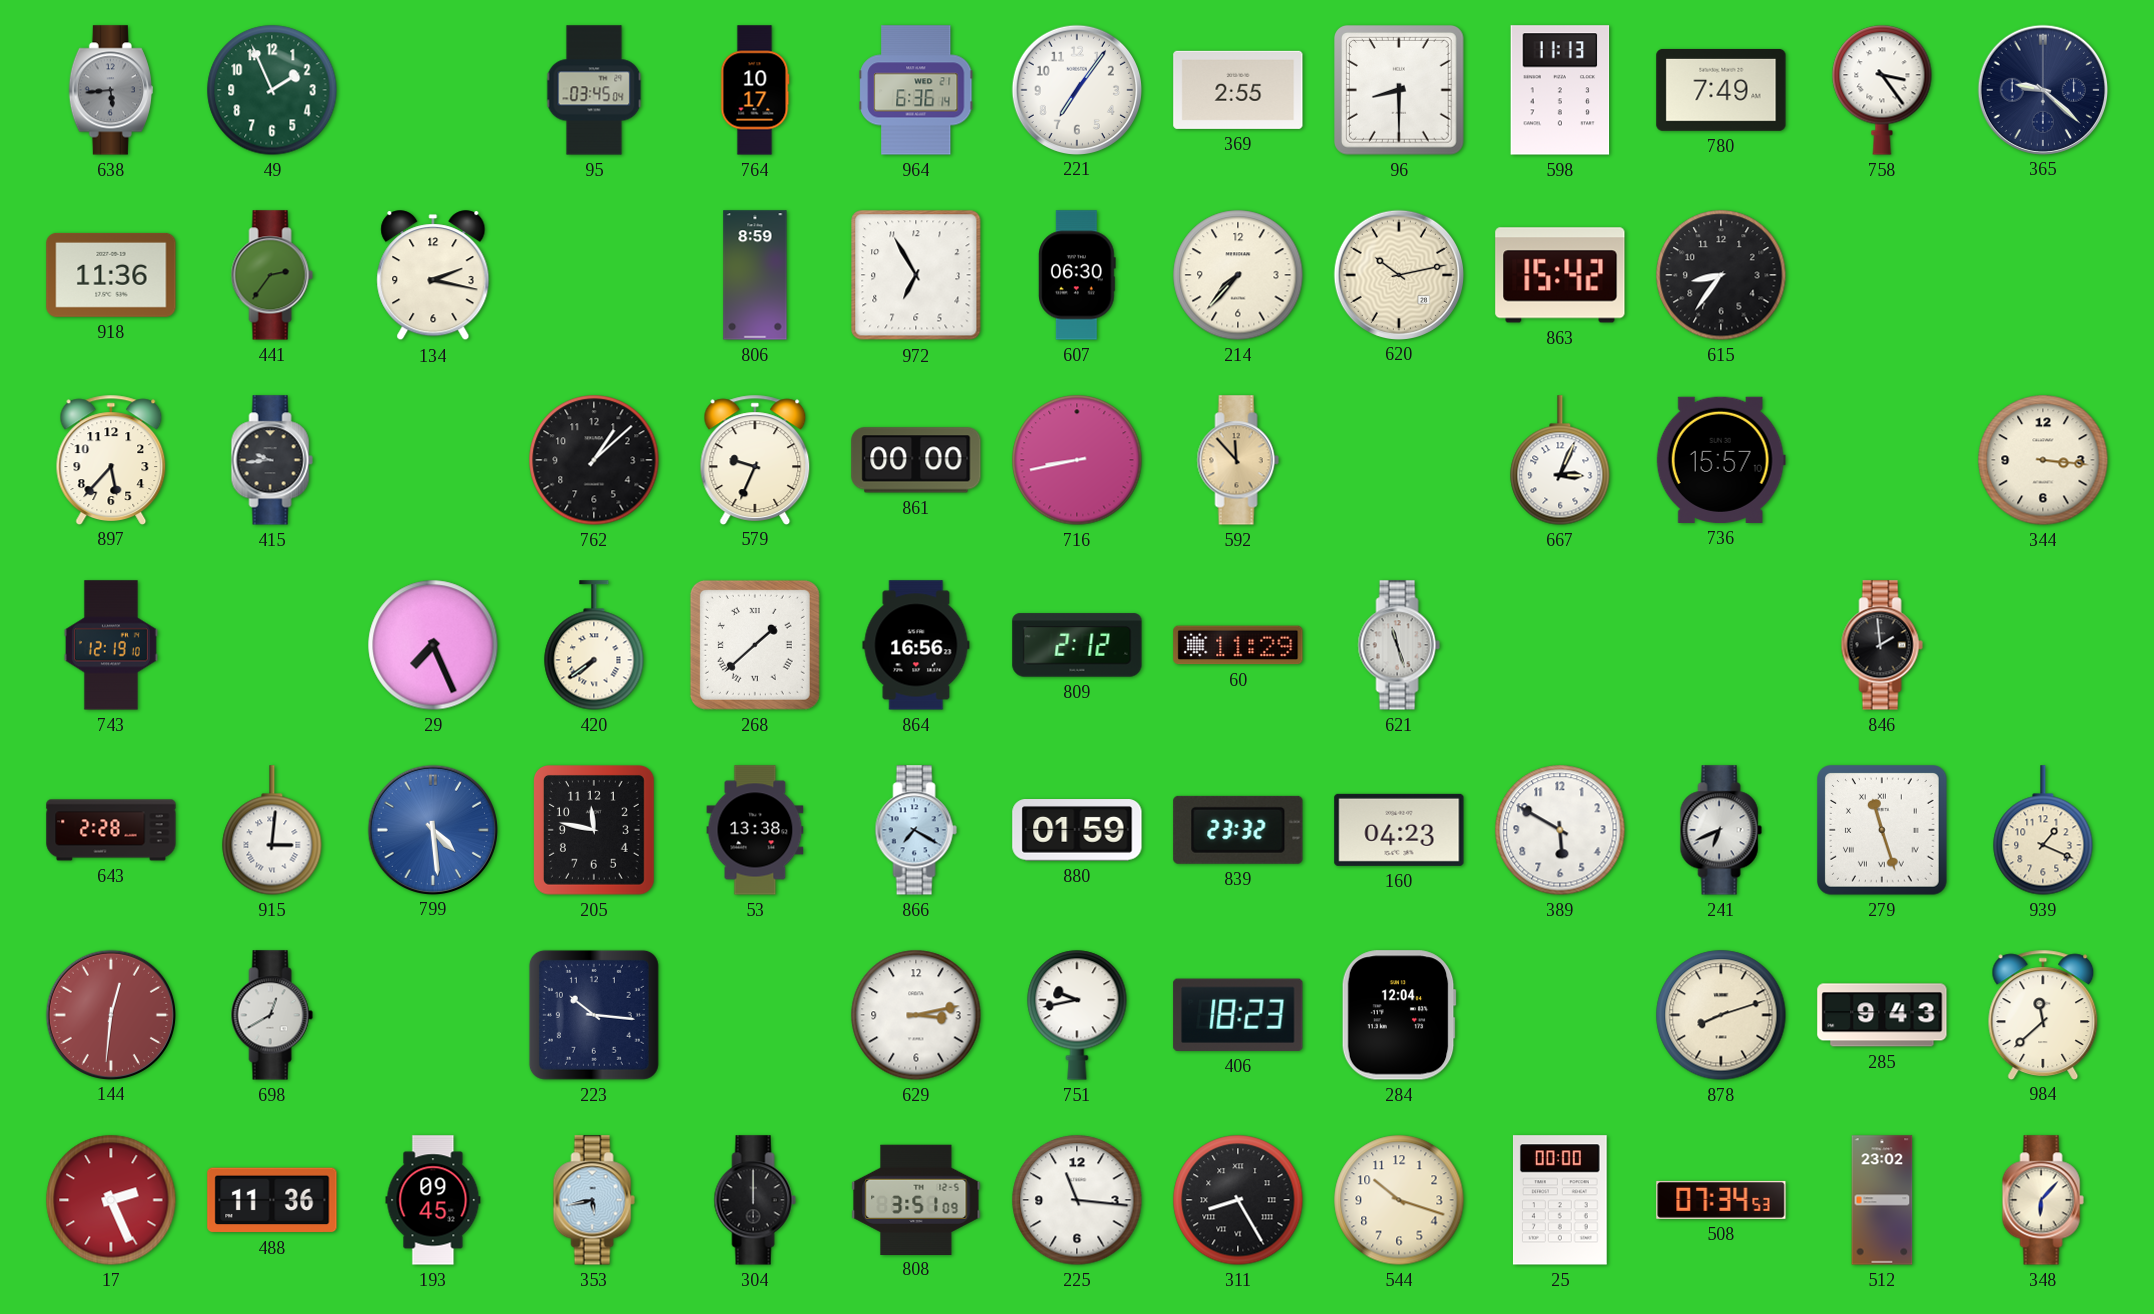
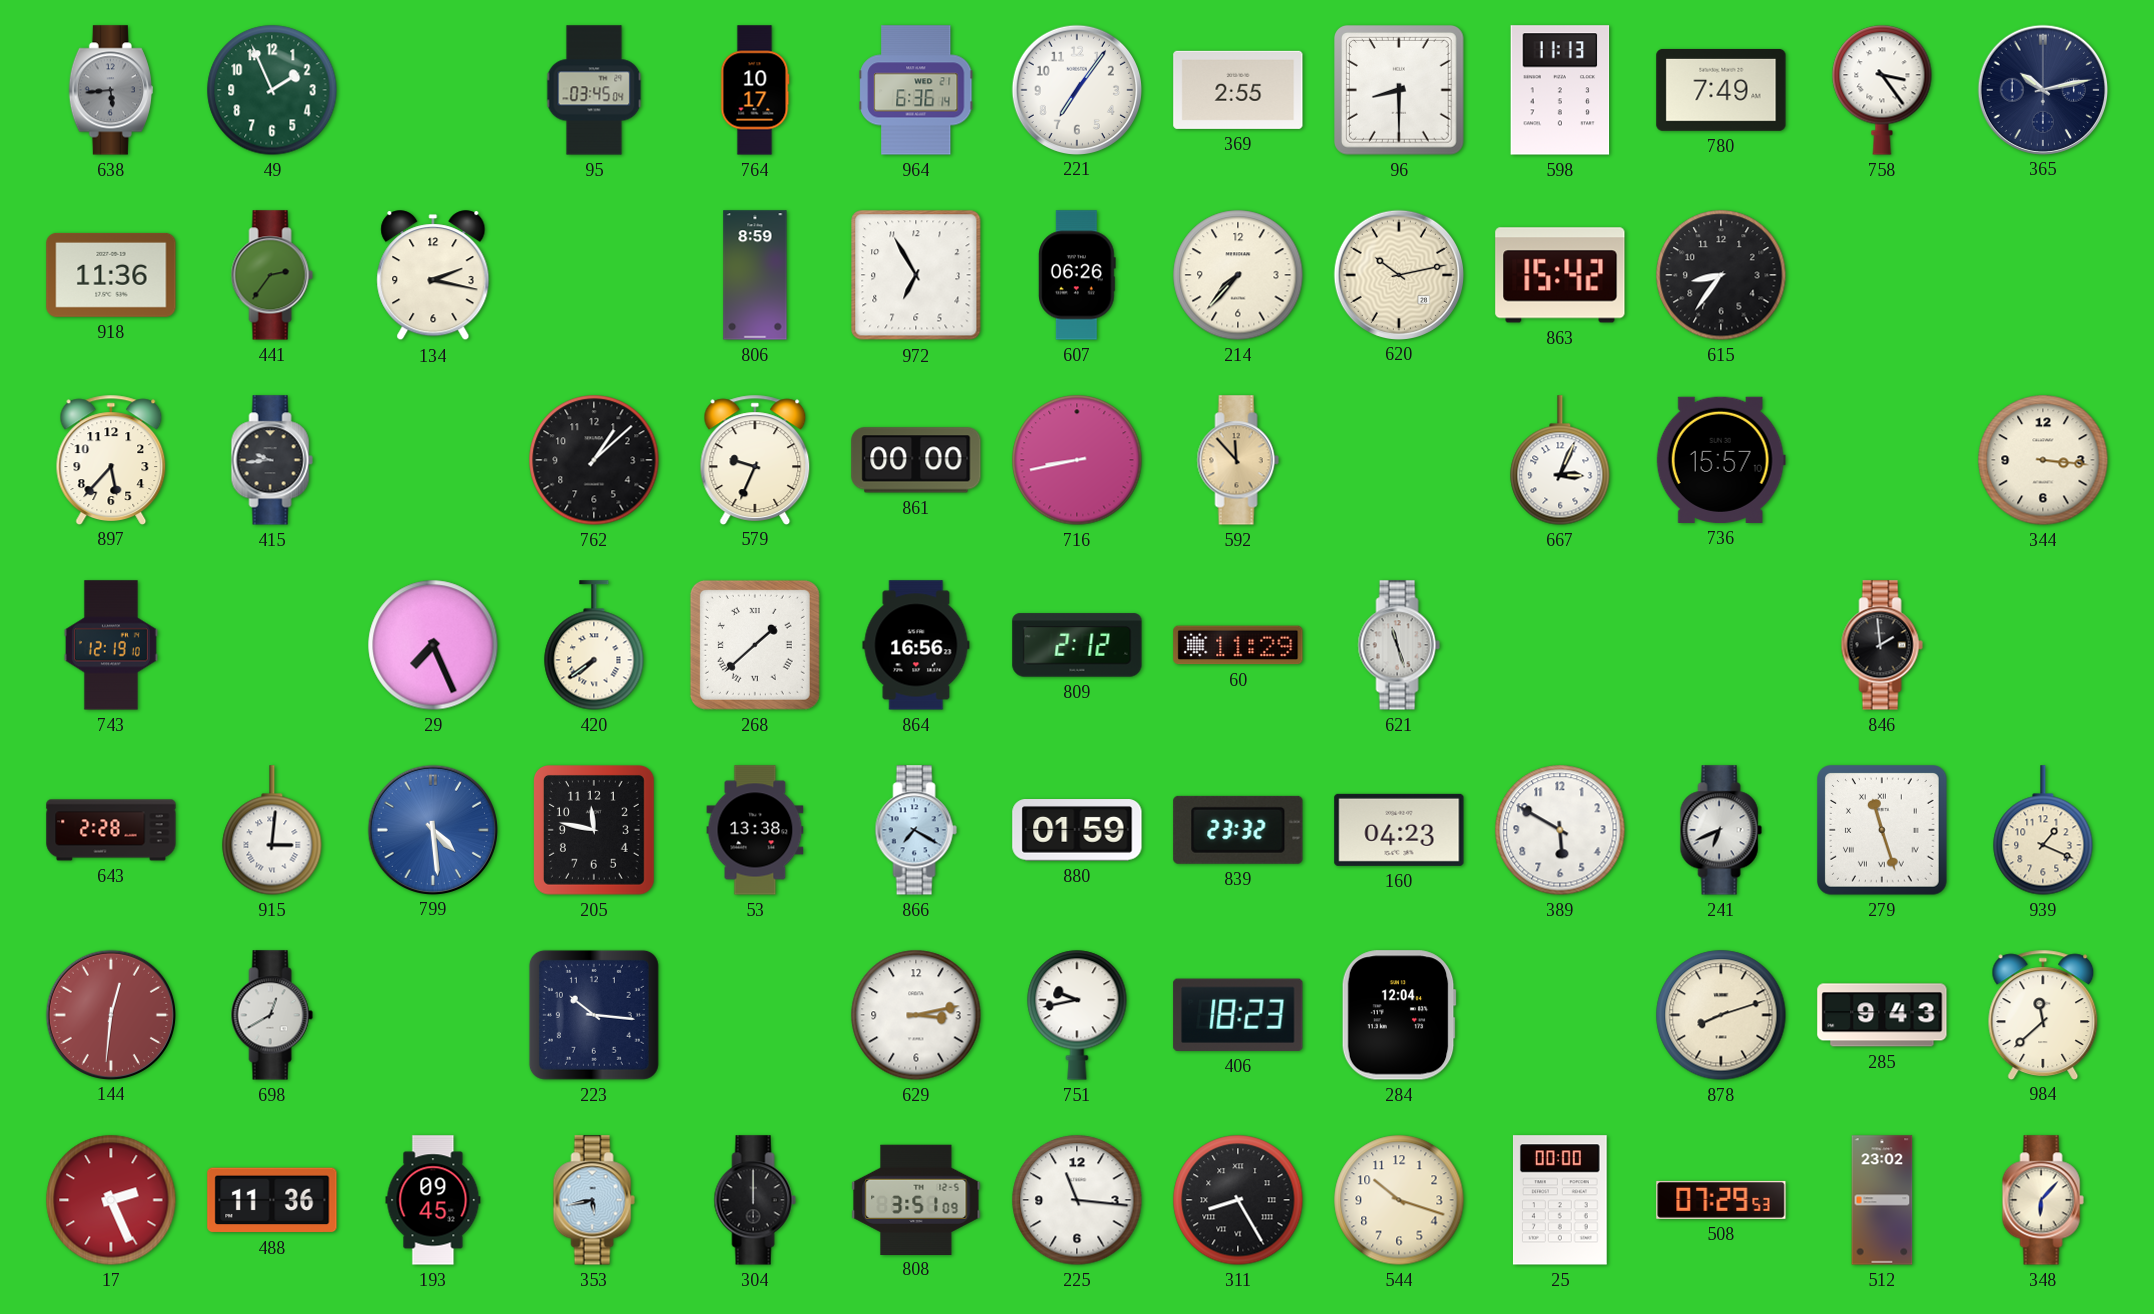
365: 9:22 -> 10:13
607: 06:30 -> 06:26
508: 07:34 -> 07:29
